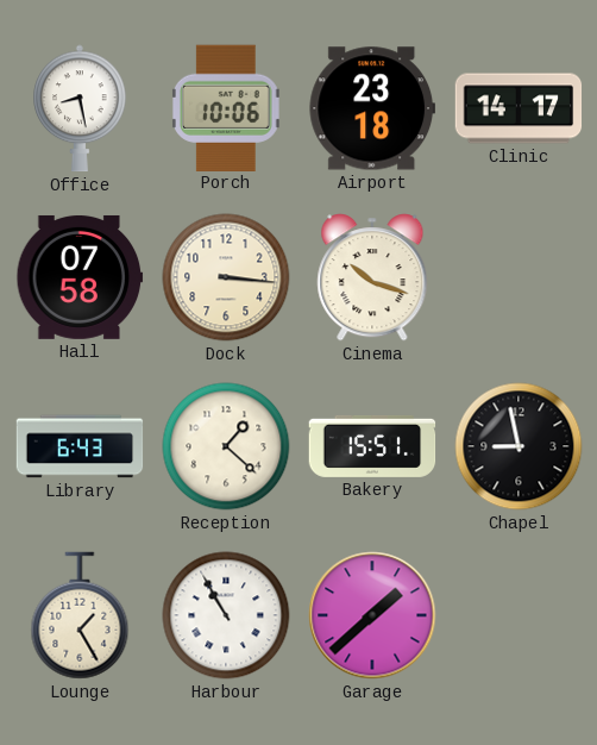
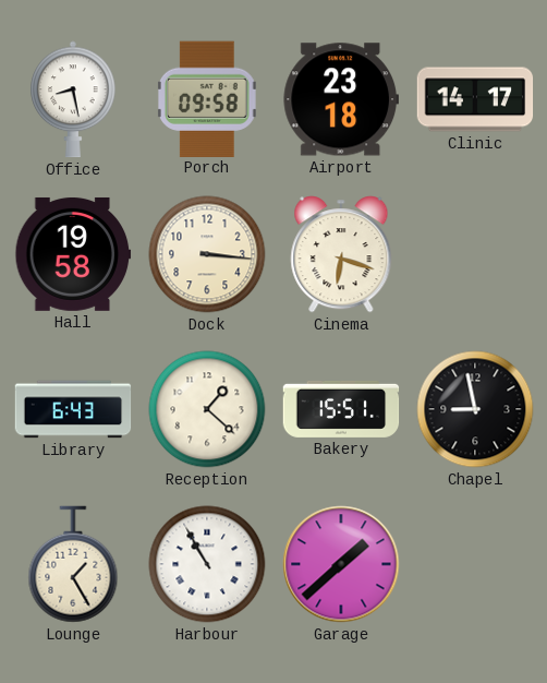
Porch: 10:06 -> 09:58
Hall: 07:58 -> 19:58
Cinema: 10:18 -> 6:18
